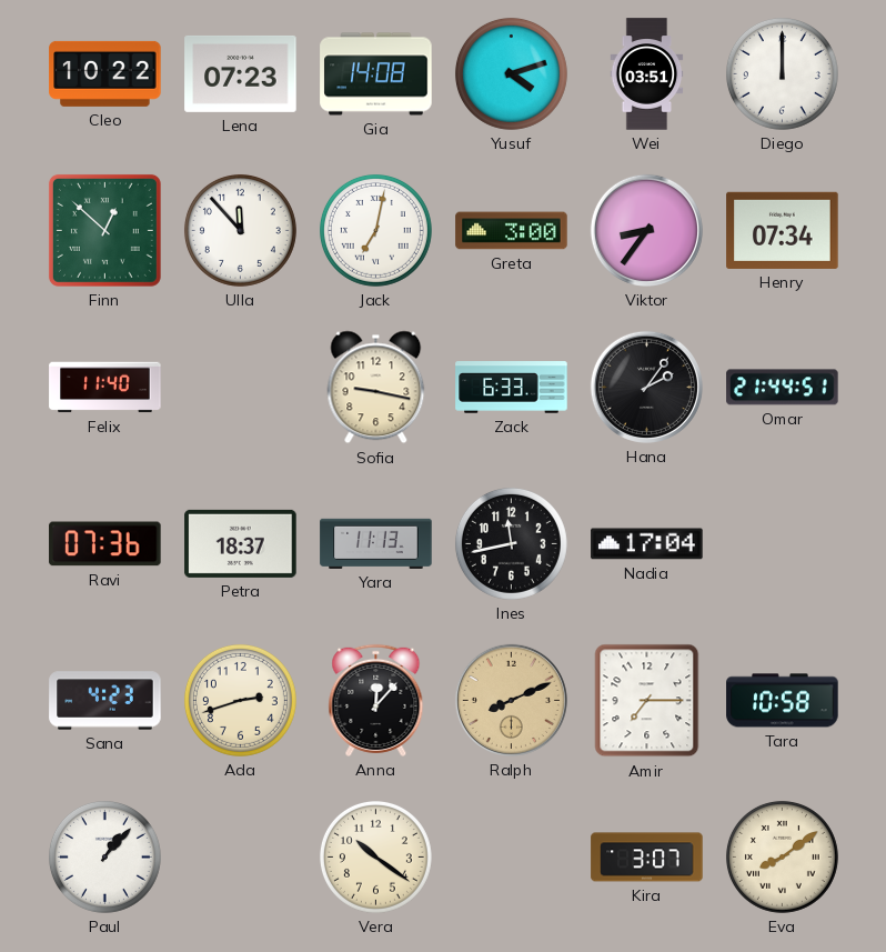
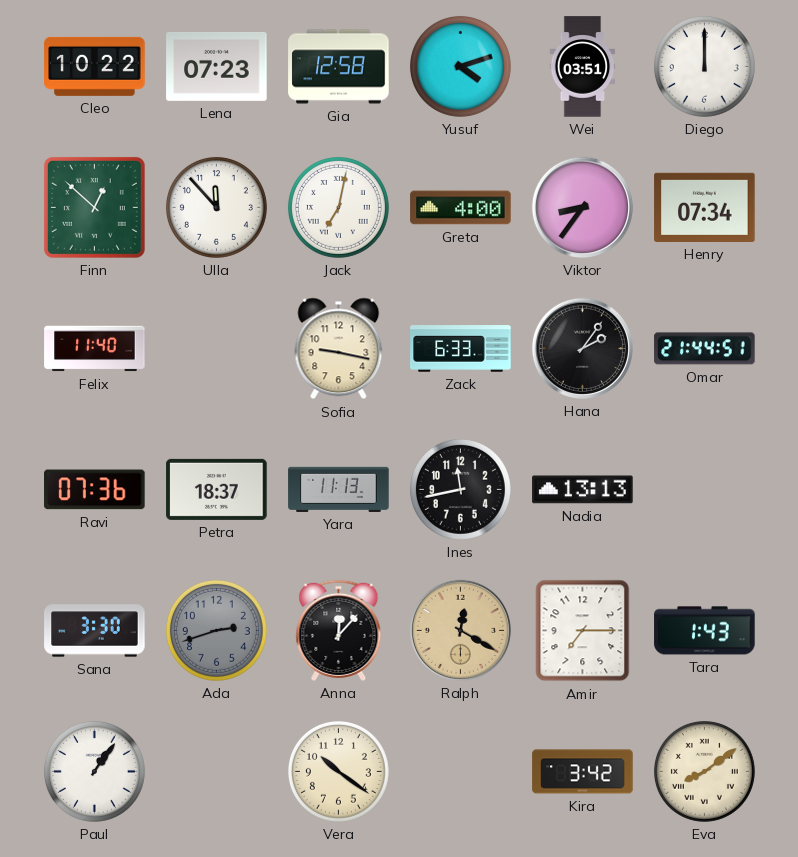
Gia: 14:08 -> 12:58
Greta: 3:00 -> 4:00
Nadia: 17:04 -> 13:13
Sana: 4:23 -> 3:30
Ada dial: cream -> grey
Ralph: 8:11 -> 12:20
Tara: 10:58 -> 1:43
Paul: 1:07 -> 1:06
Kira: 3:07 -> 3:42
